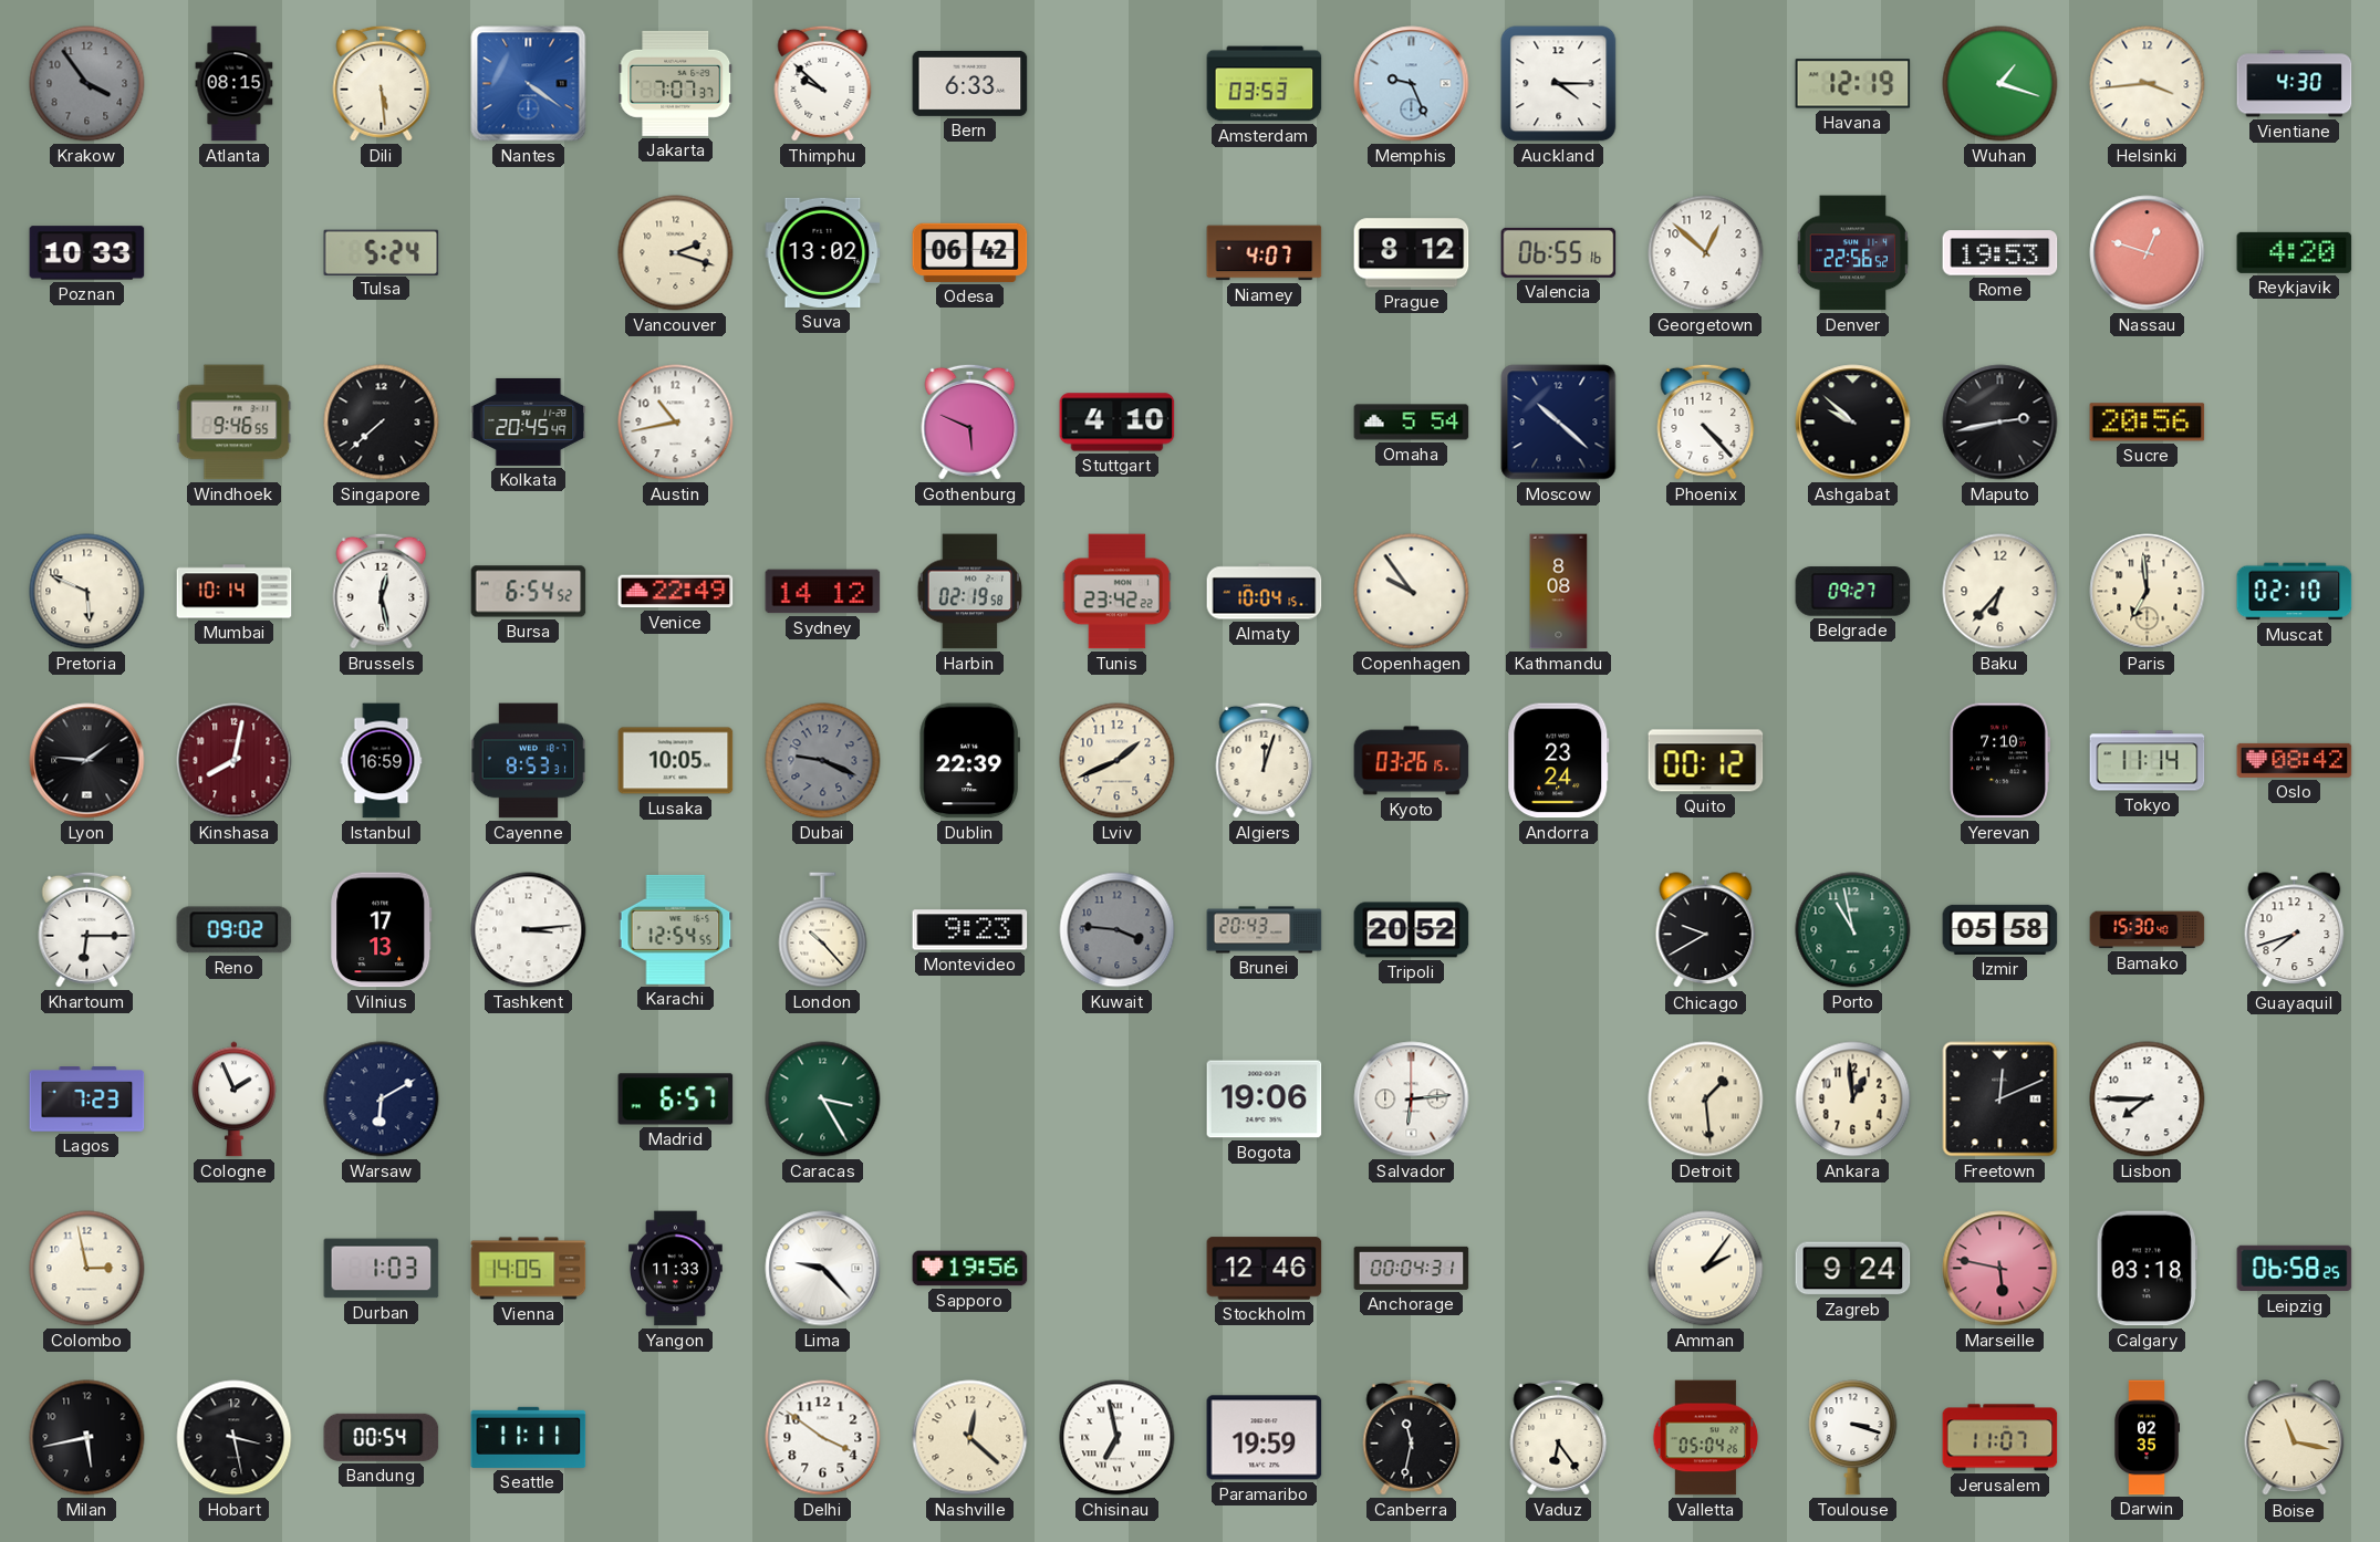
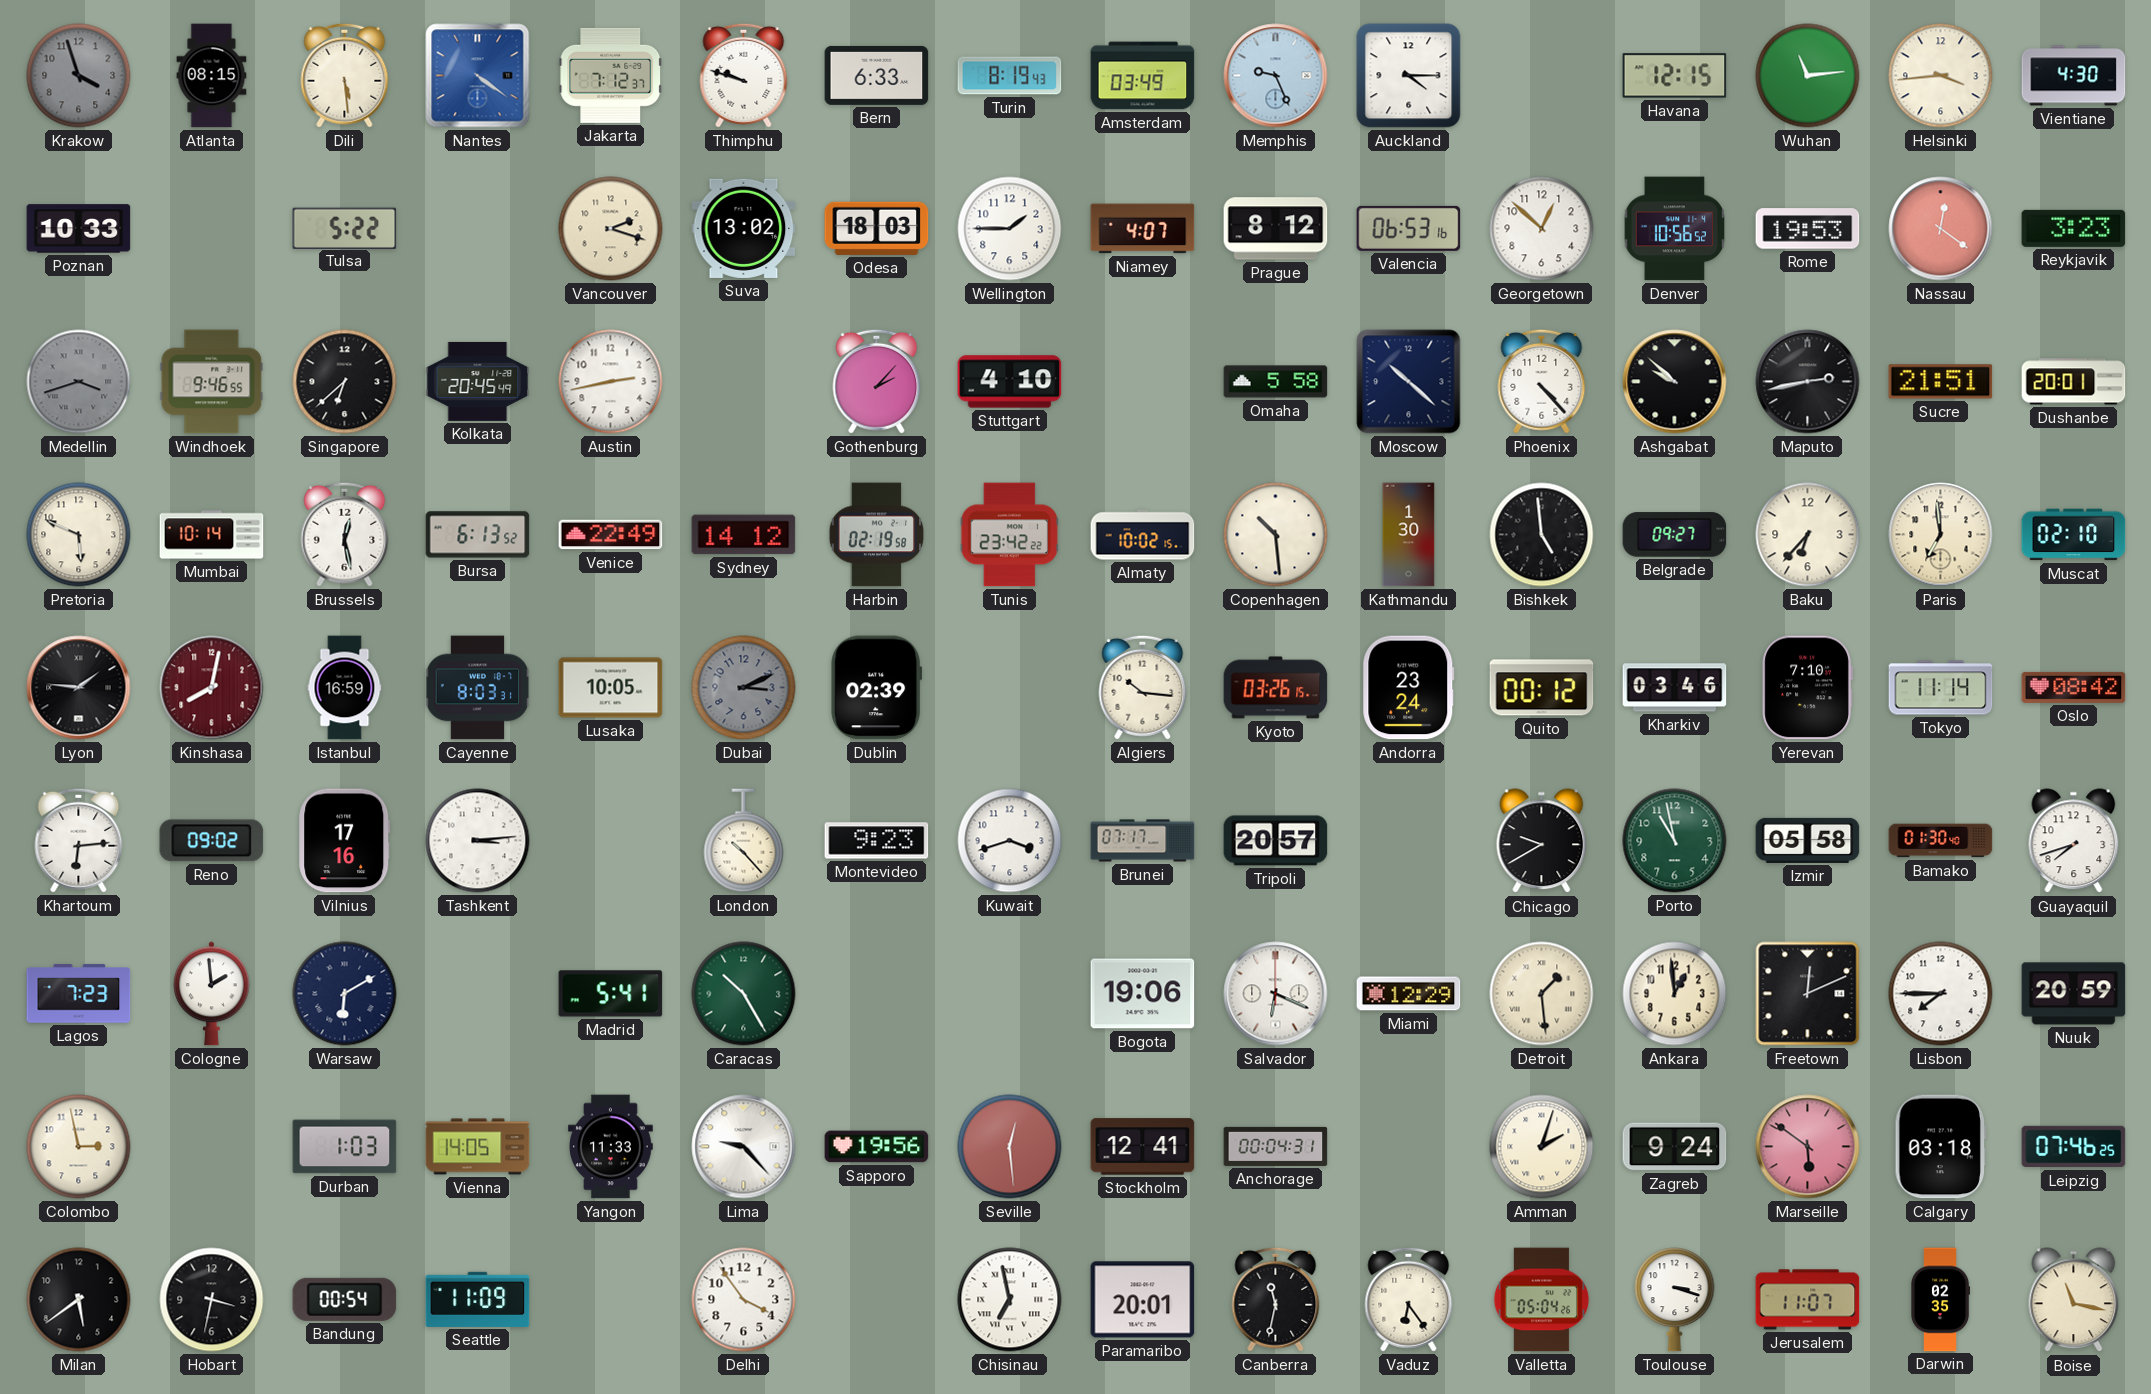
Krakow: 3:54 -> 3:57
Jakarta: 7:07 -> 7:12
Thimphu: 9:52 -> 9:48
Turin: none -> 8:19
Amsterdam: 03:53 -> 03:49
Havana: 12:19 -> 12:15
Wuhan: 1:18 -> 11:14
Tulsa: 5:24 -> 5:22
Odesa: 06:42 -> 18:03
Wellington: none -> 1:45
Valencia: 06:55 -> 06:53
Denver: 22:56 -> 10:56
Nassau: 12:48 -> 12:21
Reykjavik: 4:20 -> 3:23
Medellin: none -> 3:42
Singapore: 7:38 -> 6:38
Austin: 10:43 -> 2:43
Gothenburg: 5:49 -> 2:07
Omaha: 5:54 -> 5:58
Sucre: 20:56 -> 21:51
Dushanbe: none -> 20:01
Bursa: 6:54 -> 6:13
Almaty: 10:04 -> 10:02
Copenhagen: 9:54 -> 10:29
Kathmandu: 8:08 -> 1:30
Bishkek: none -> 4:59
Cayenne: 8:53 -> 8:03
Dubai: 9:19 -> 3:11
Dublin: 22:39 -> 02:39
Lviv: 1:41 -> none
Algiers: 12:03 -> 10:16
Kharkiv: none -> 03:46
Khartoum: 6:15 -> 6:14
Vilnius: 17:13 -> 17:16
Karachi: 12:54 -> none
Kuwait: 3:46 -> 3:42
Kuwait dial: grey -> white
Brunei: 20:43 -> 07:17
Tripoli: 20:52 -> 20:57
Bamako: 15:30 -> 01:30
Cologne: 1:56 -> 1:59
Madrid: 6:57 -> 5:41
Caracas: 3:25 -> 10:25
Salvador: 6:14 -> 6:19
Miami: none -> 12:29
Nuuk: none -> 20:59
Seville: none -> 12:29
Stockholm: 12:46 -> 12:41
Amman: 2:06 -> 2:03
Marseille: 5:47 -> 5:51
Leipzig: 06:58 -> 07:46
Milan: 5:43 -> 5:39
Hobart: 3:28 -> 3:32
Seattle: 11:11 -> 11:09
Delhi: 3:51 -> 3:54
Nashville: 12:22 -> none
Paramaribo: 19:59 -> 20:01
